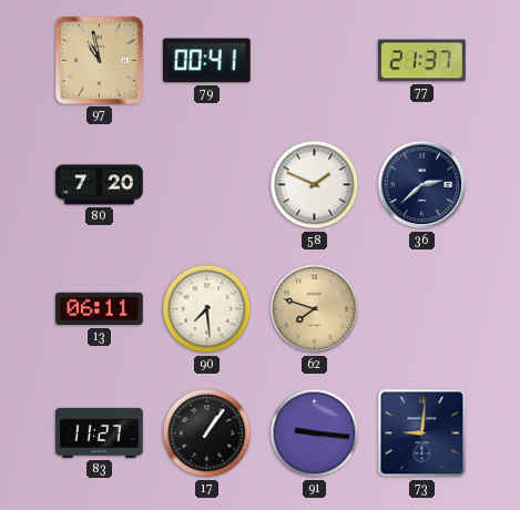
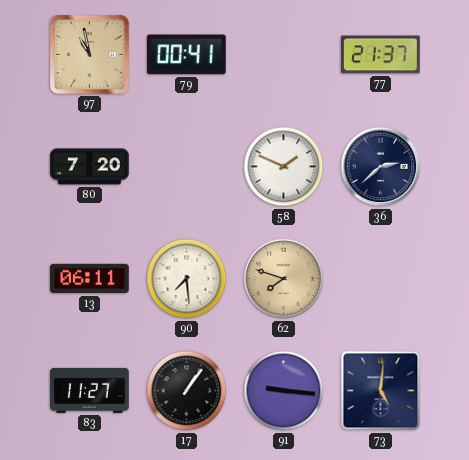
73: 9:01 -> 5:01
